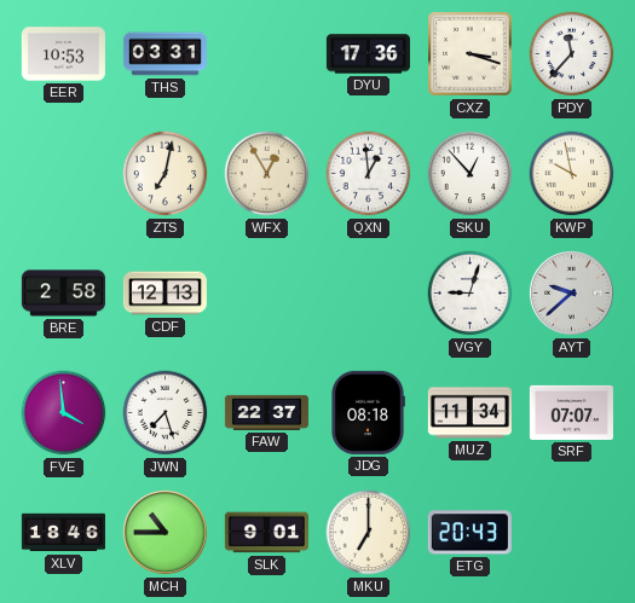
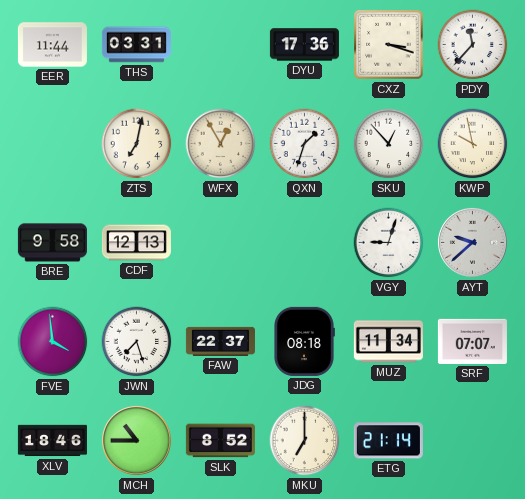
EER: 10:53 -> 11:44
QXN: 12:59 -> 1:33
BRE: 2:58 -> 9:58
SLK: 9:01 -> 8:52
ETG: 20:43 -> 21:14
